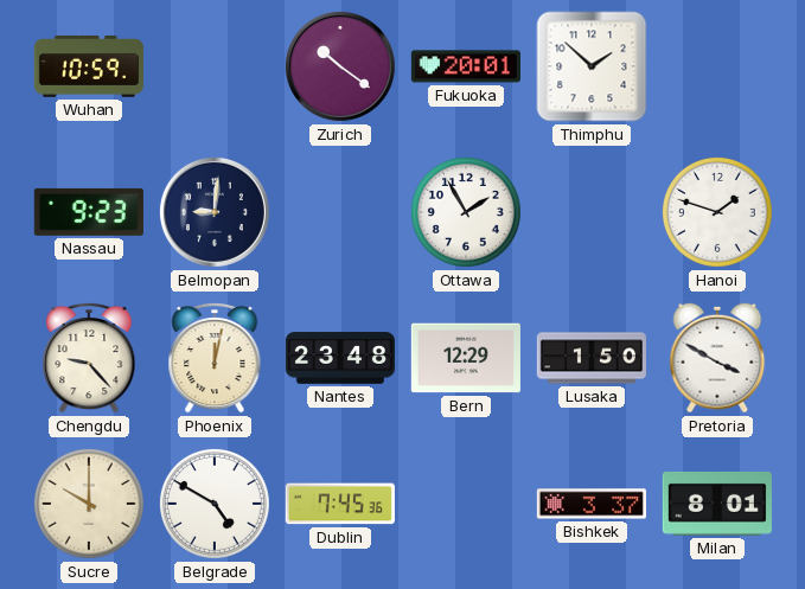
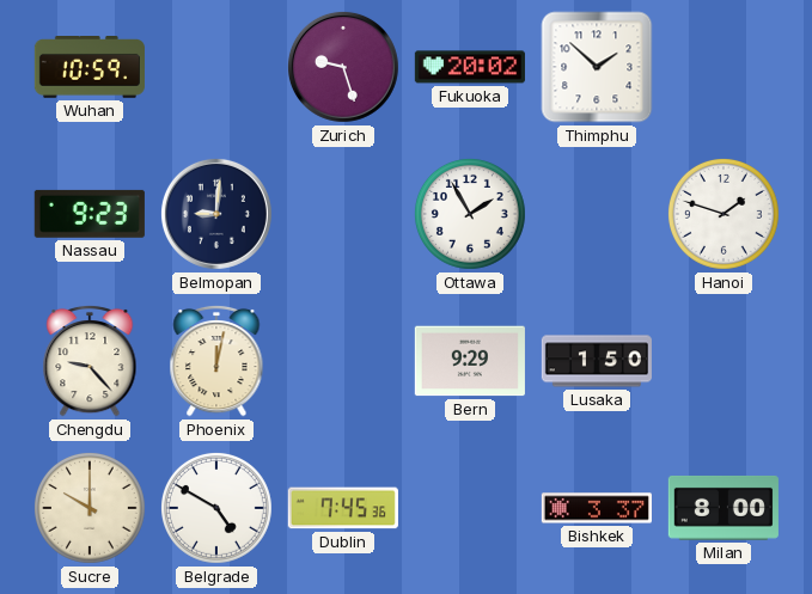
Zurich: 10:21 -> 9:27
Fukuoka: 20:01 -> 20:02
Nantes: 23:48 -> none
Bern: 12:29 -> 9:29
Pretoria: 3:50 -> none
Milan: 8:01 -> 8:00
